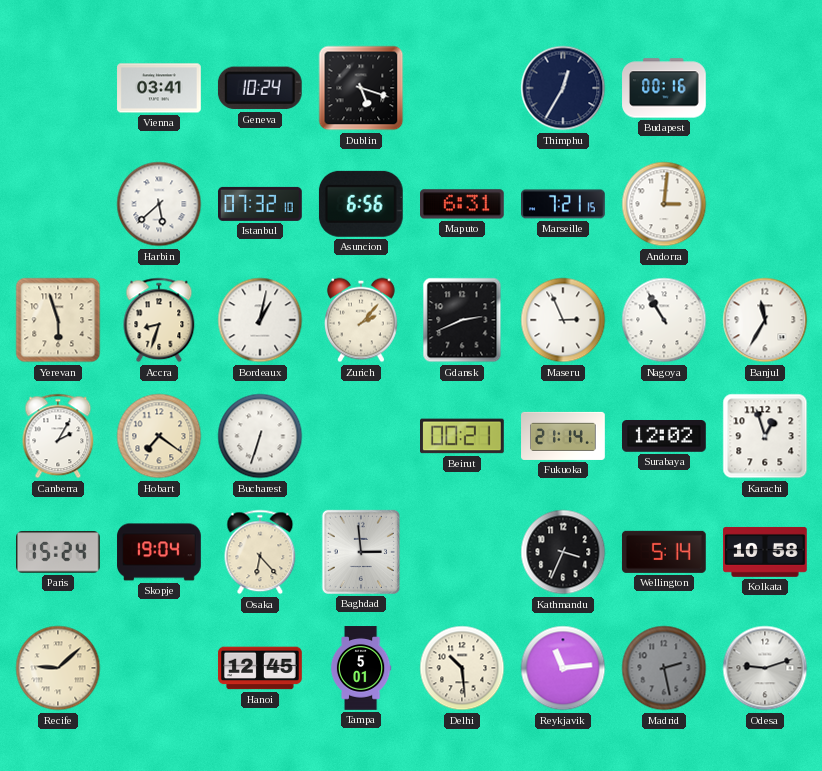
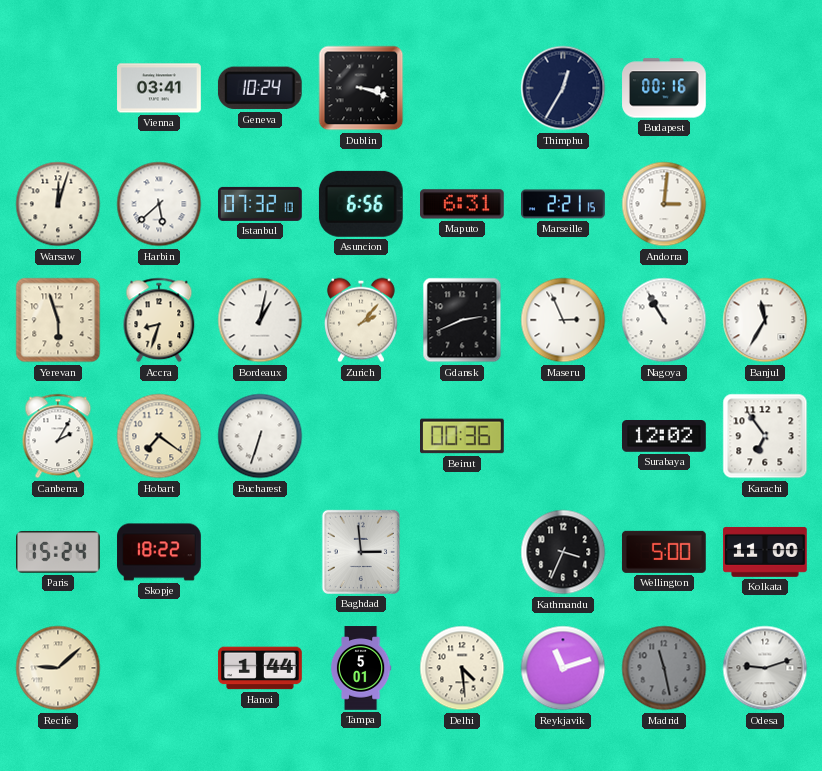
Dublin: 5:18 -> 3:18
Warsaw: none -> 12:03
Marseille: 7:21 -> 2:21
Beirut: 00:21 -> 00:36
Fukuoka: 21:14 -> none
Karachi: 12:57 -> 6:54
Skopje: 19:04 -> 18:22
Osaka: 6:23 -> none
Wellington: 5:14 -> 5:00
Kolkata: 10:58 -> 11:00
Hanoi: 12:45 -> 1:44
Delhi: 10:29 -> 4:29
Reykjavik: 11:14 -> 11:12
Madrid: 2:28 -> 11:28
